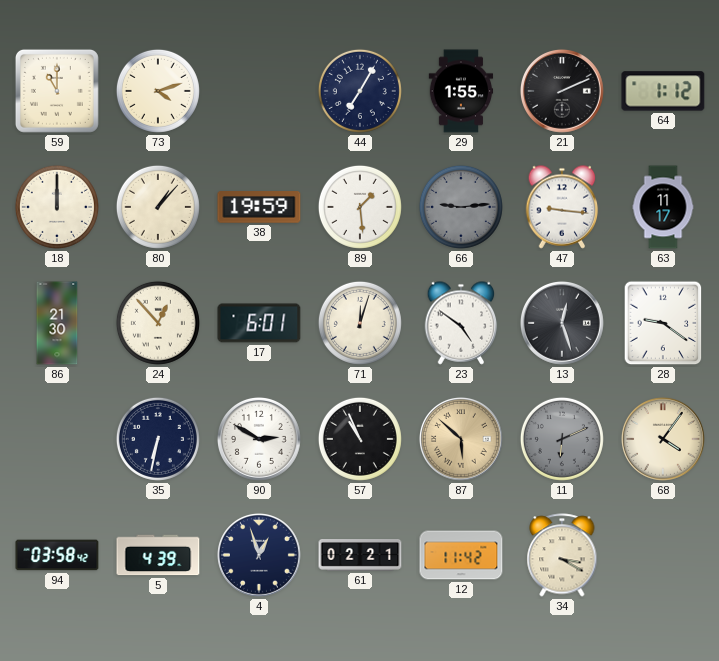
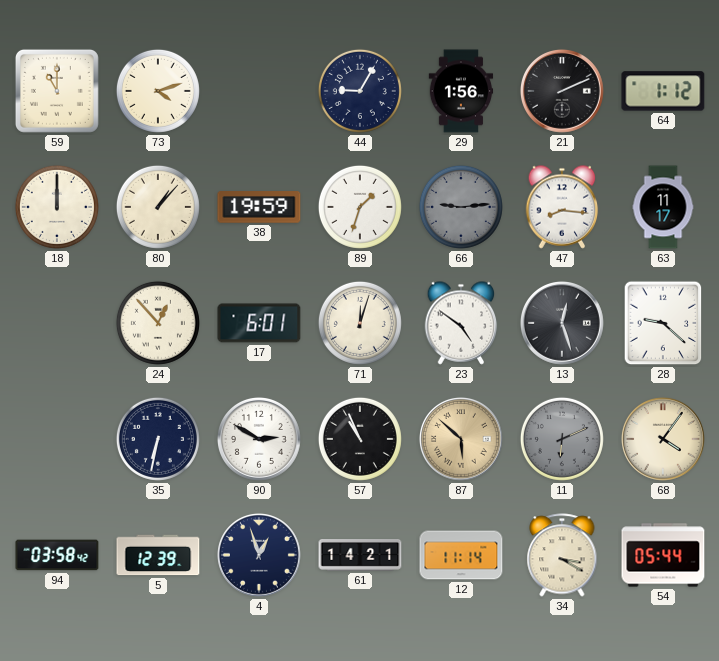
44: 7:05 -> 9:05
29: 1:55 -> 1:56
89: 1:29 -> 1:33
47: 9:16 -> 8:16
86: 21:30 -> none
28: 9:21 -> 9:22
5: 4:39 -> 12:39
61: 02:21 -> 14:21
12: 11:42 -> 11:14
54: none -> 05:44
